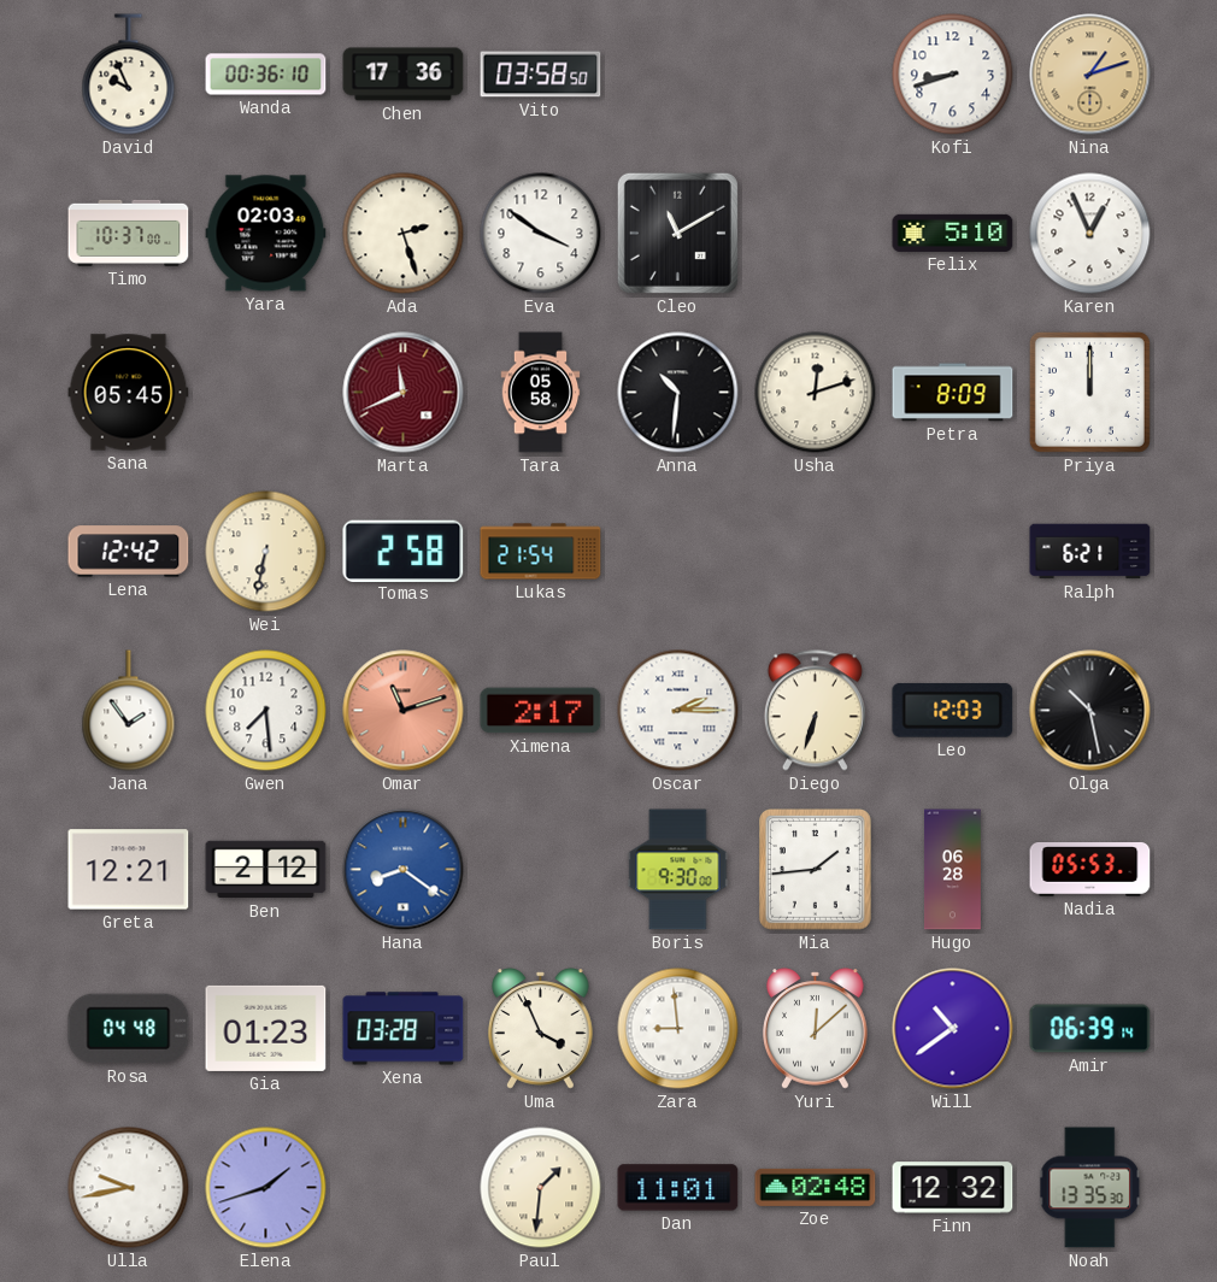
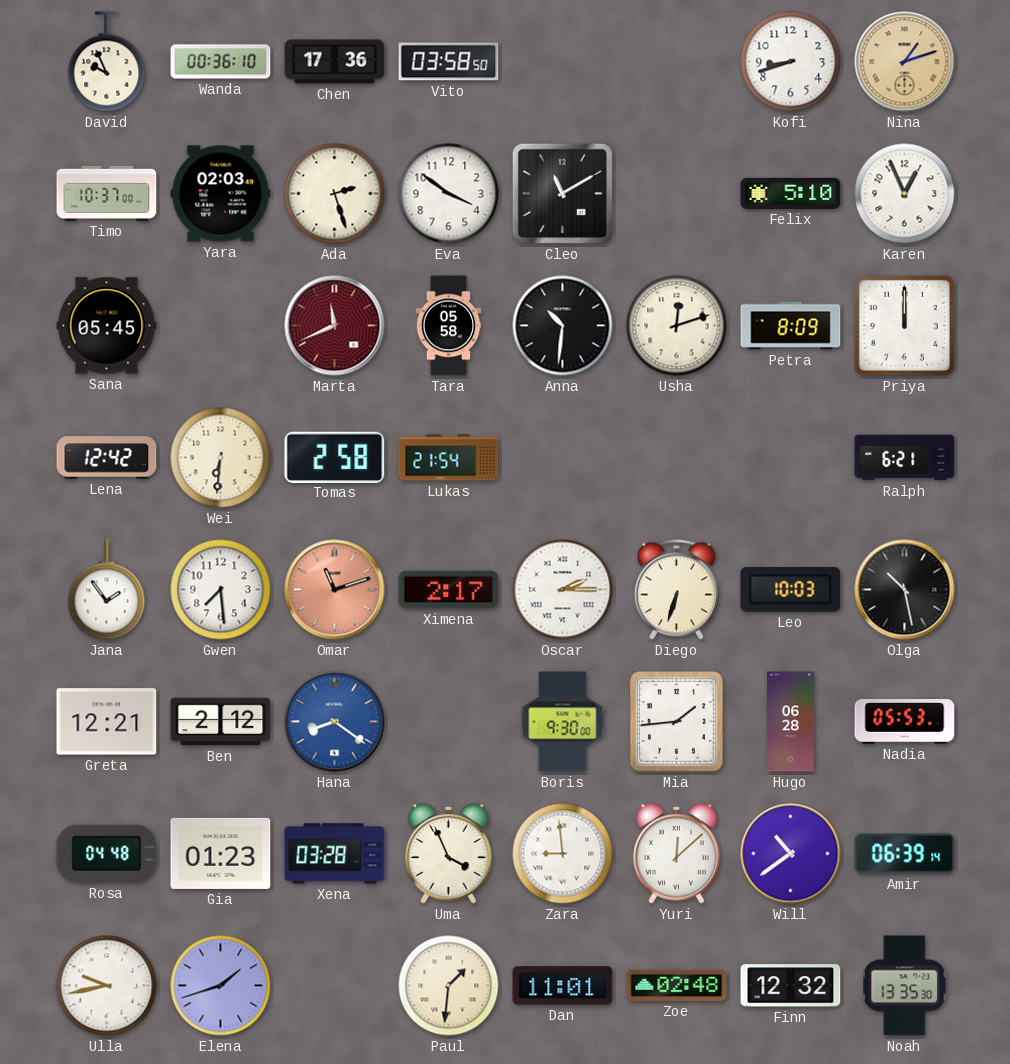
Wei: 6:32 -> 6:31
Leo: 12:03 -> 10:03
